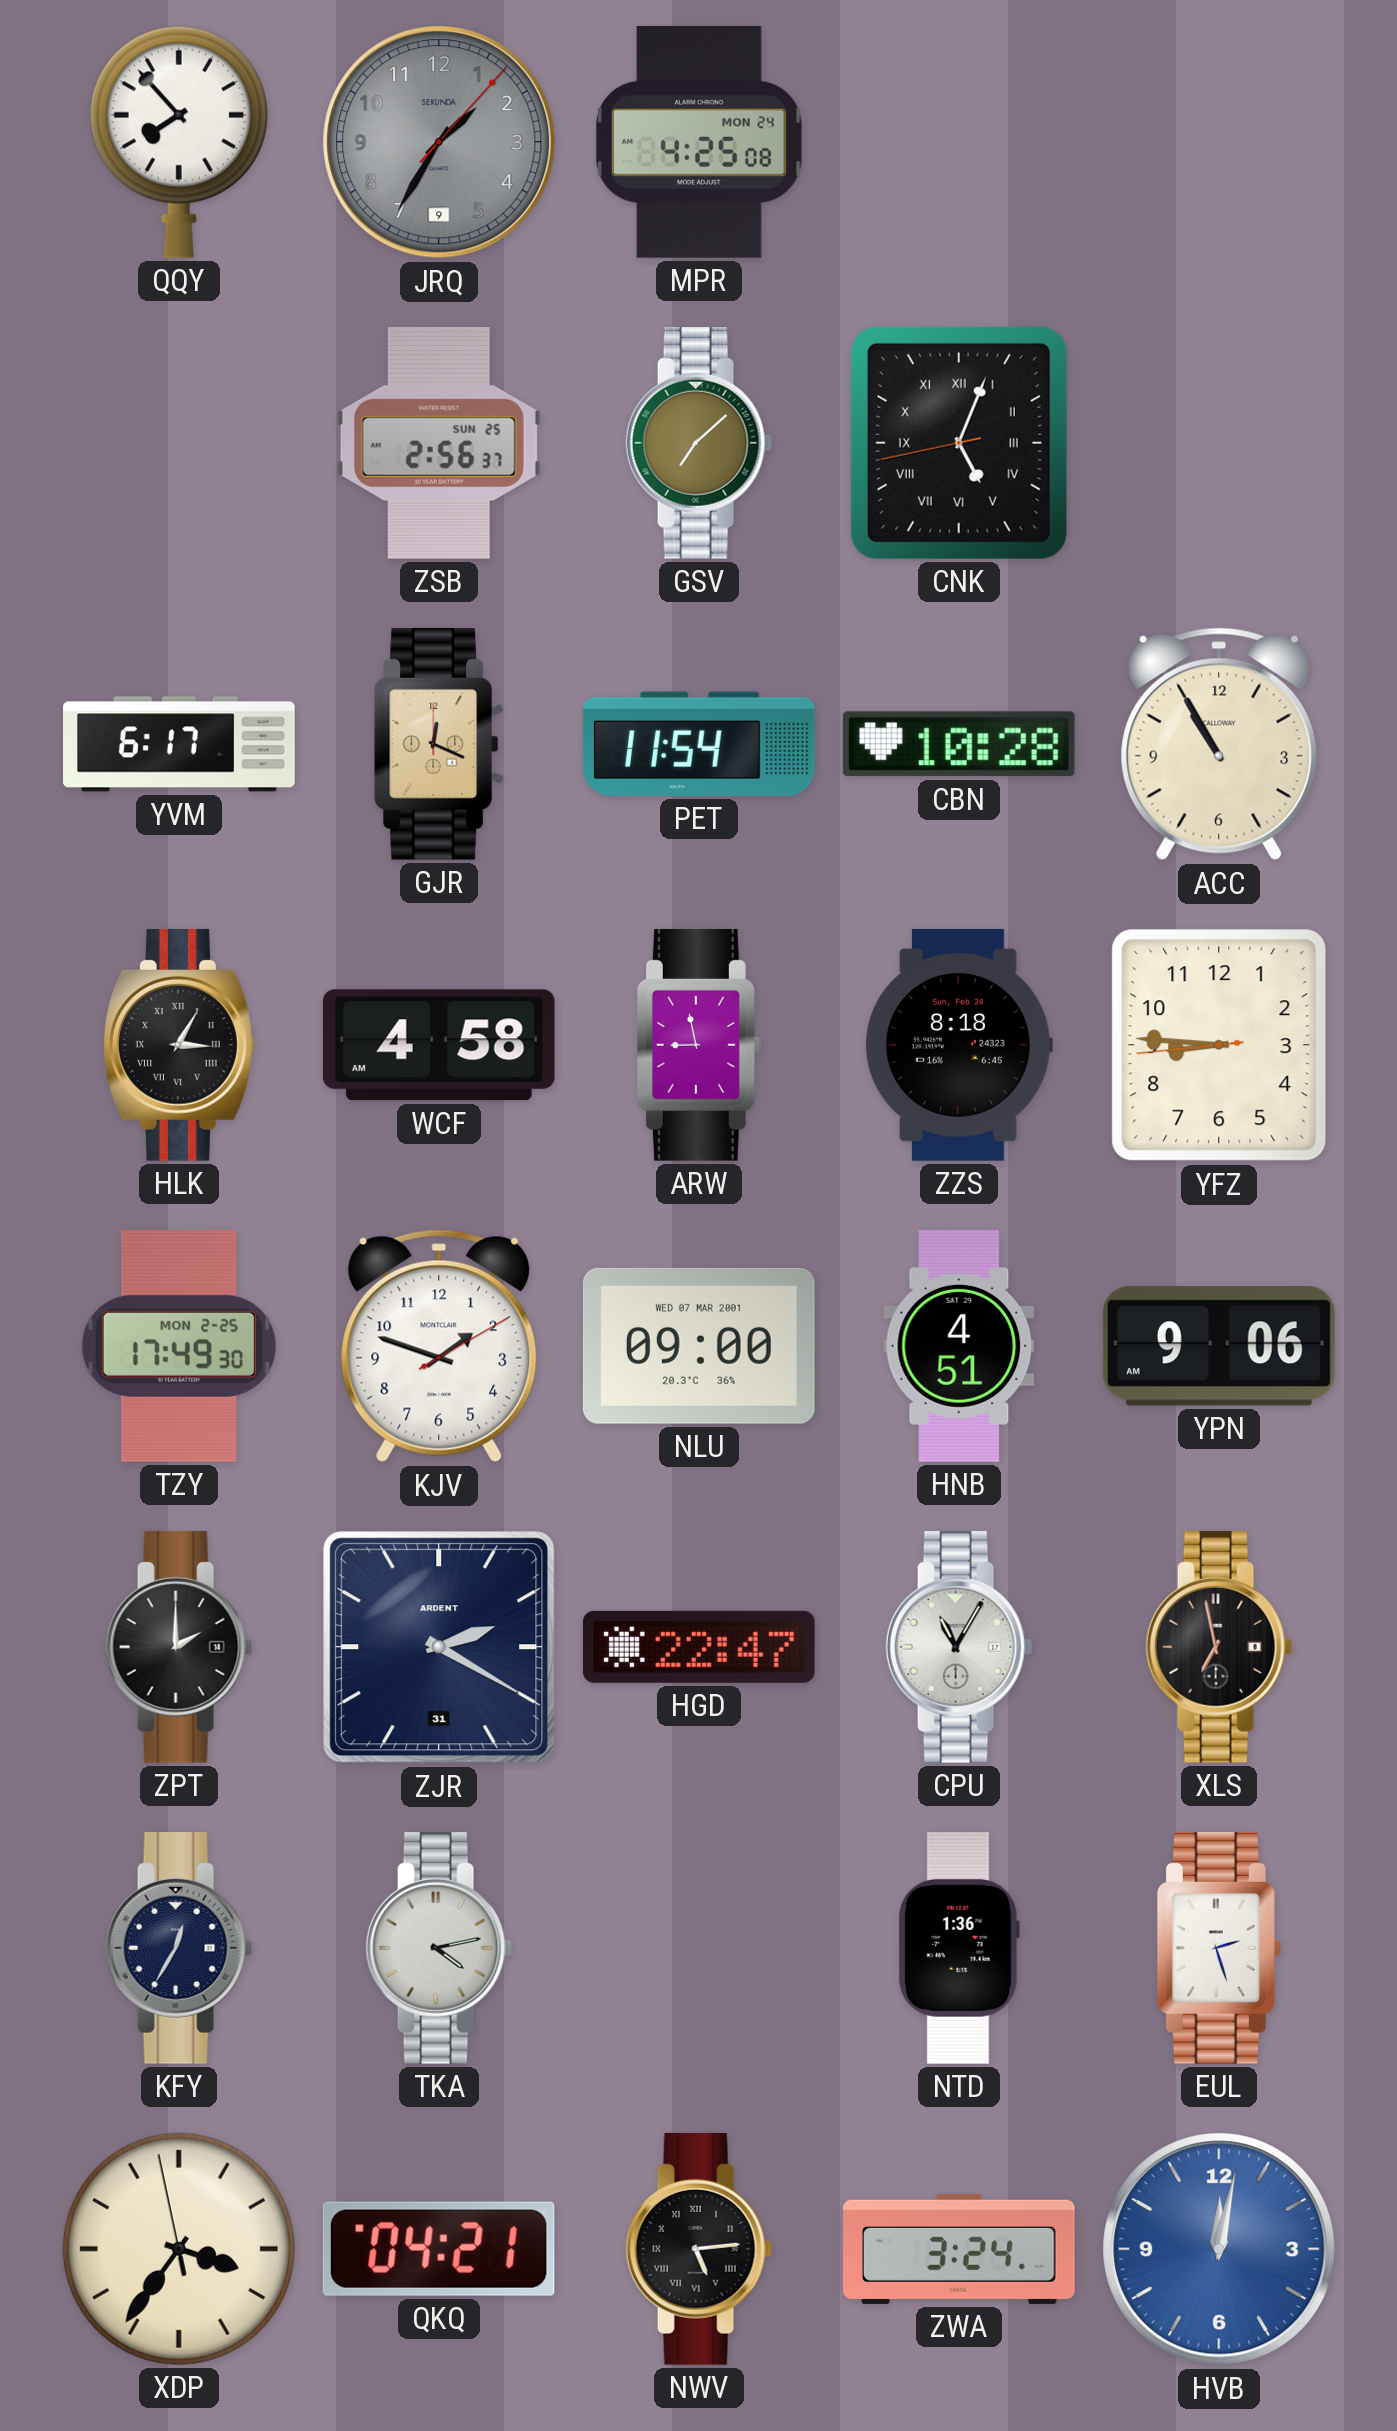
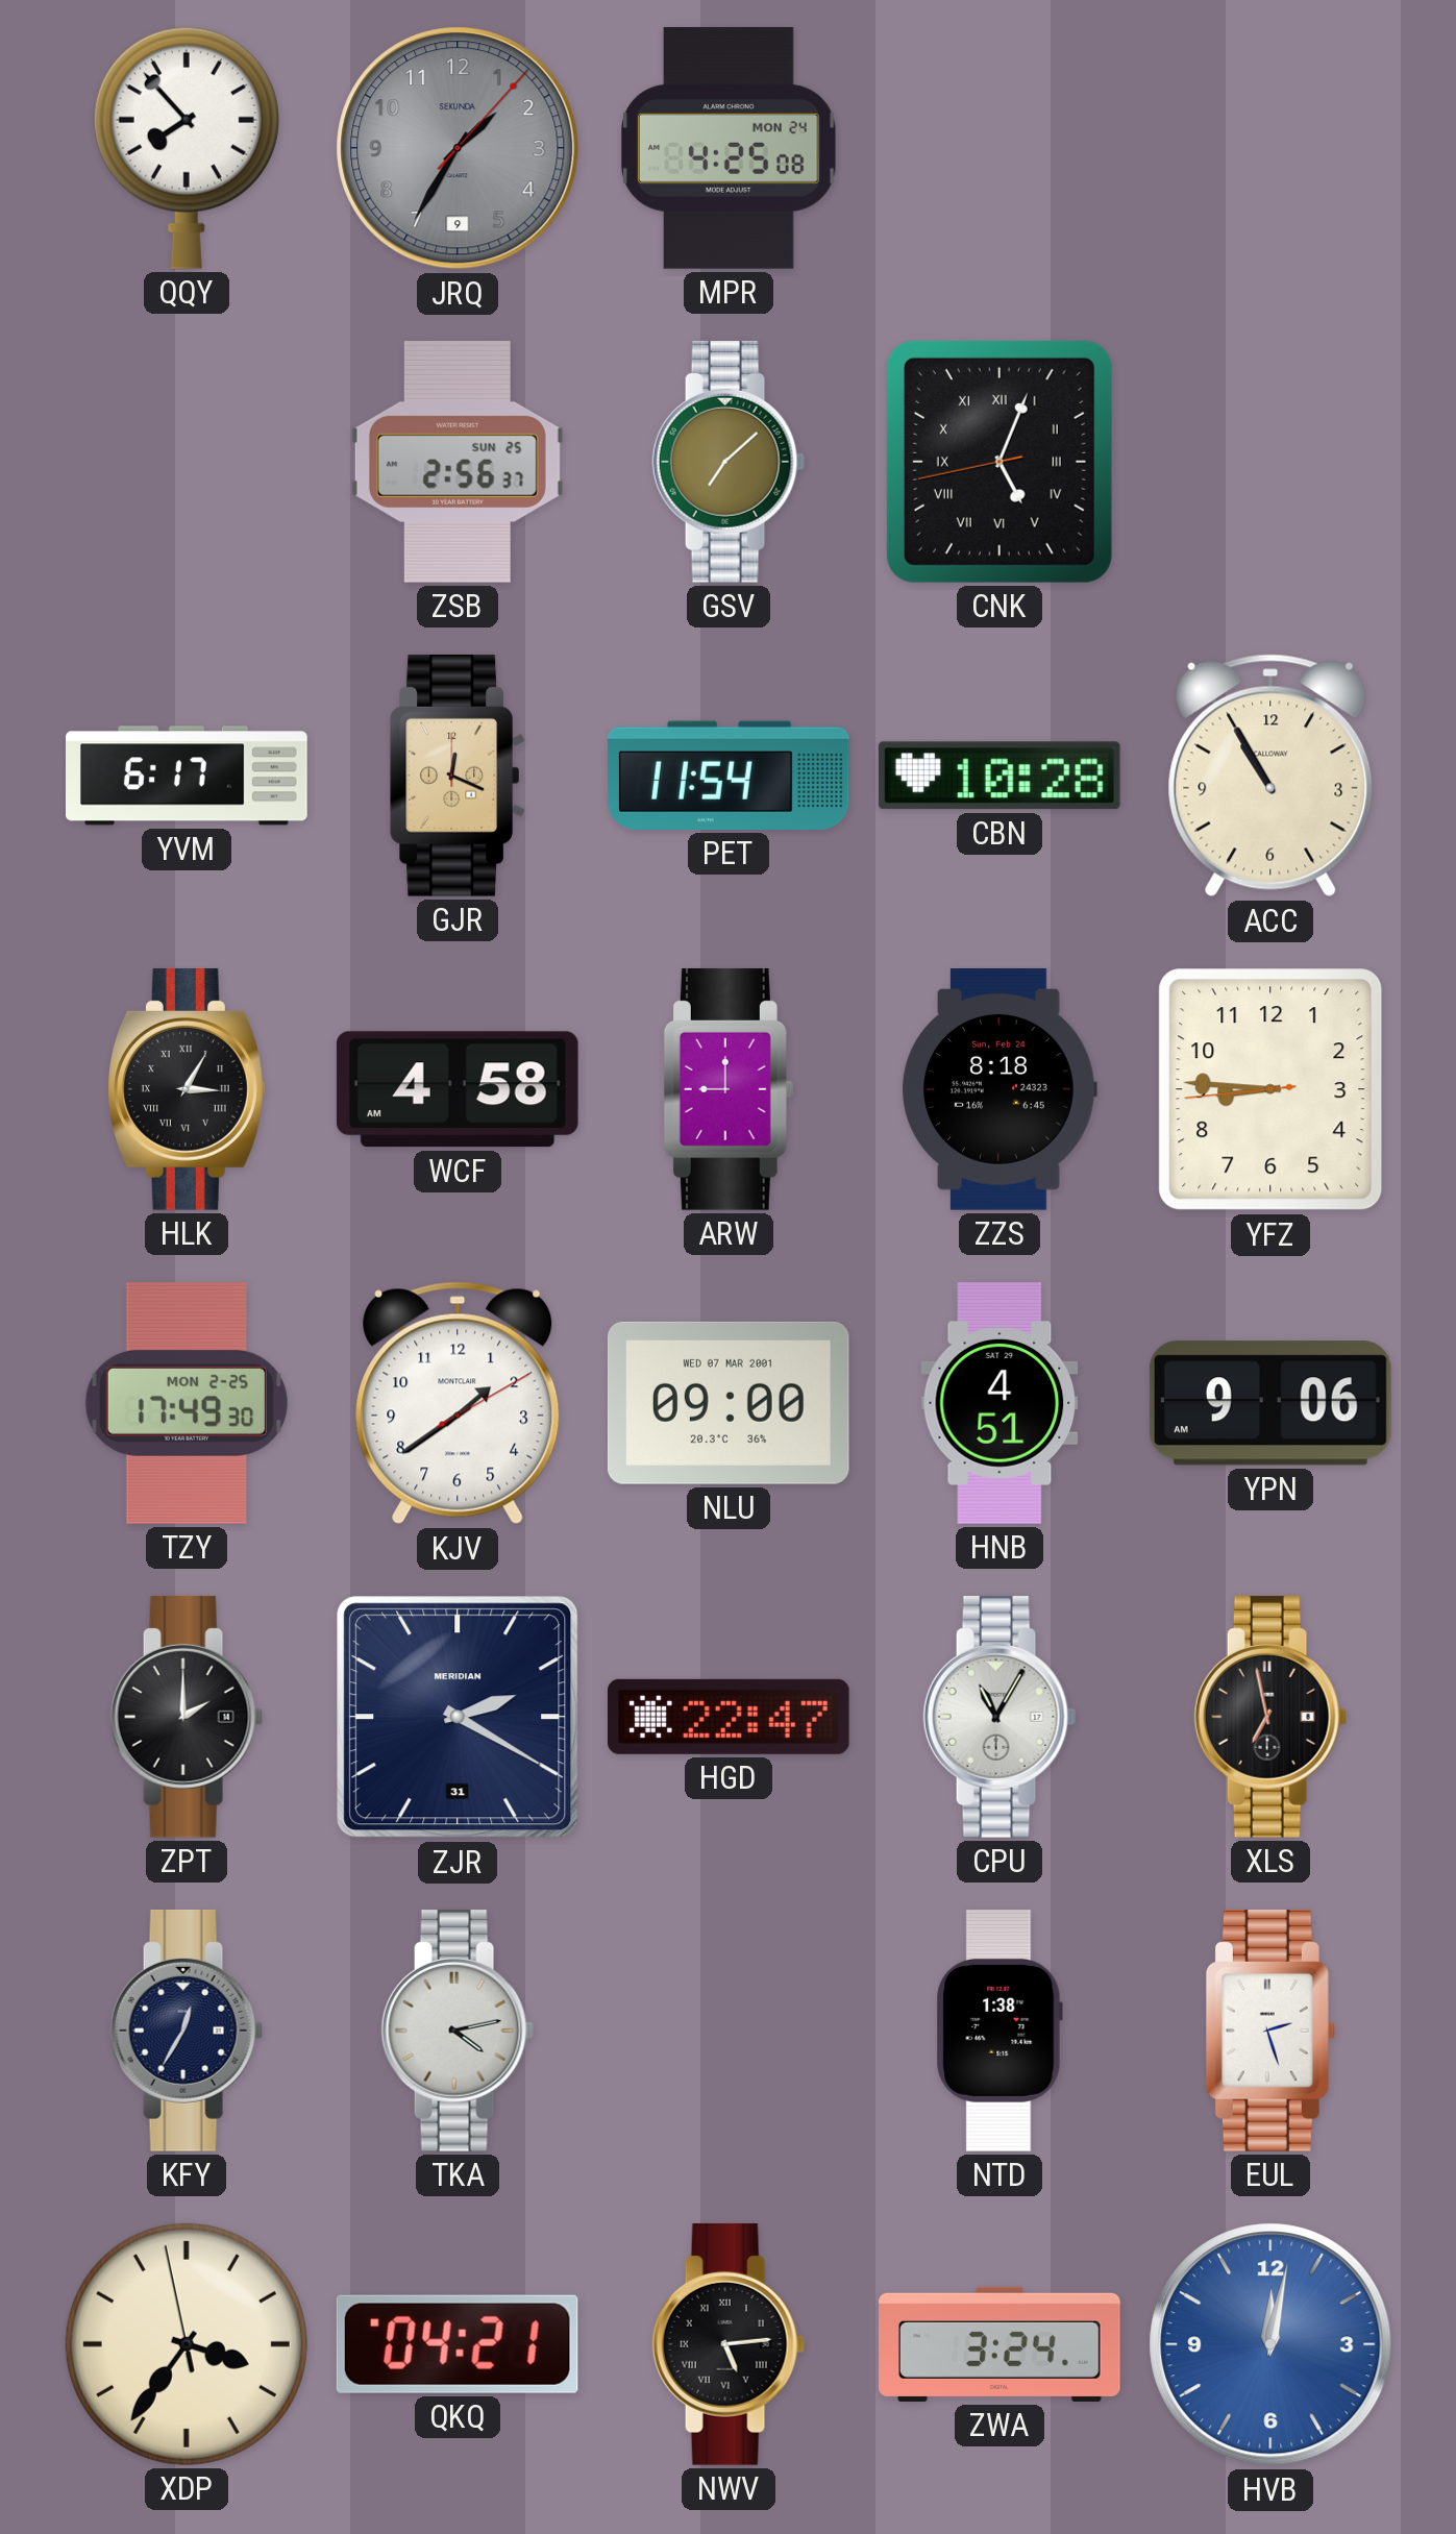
ARW: 8:58 -> 9:00
KJV: 1:48 -> 1:39
ZJR brand: ARDENT -> MERIDIAN
NTD: 1:36 -> 1:38
